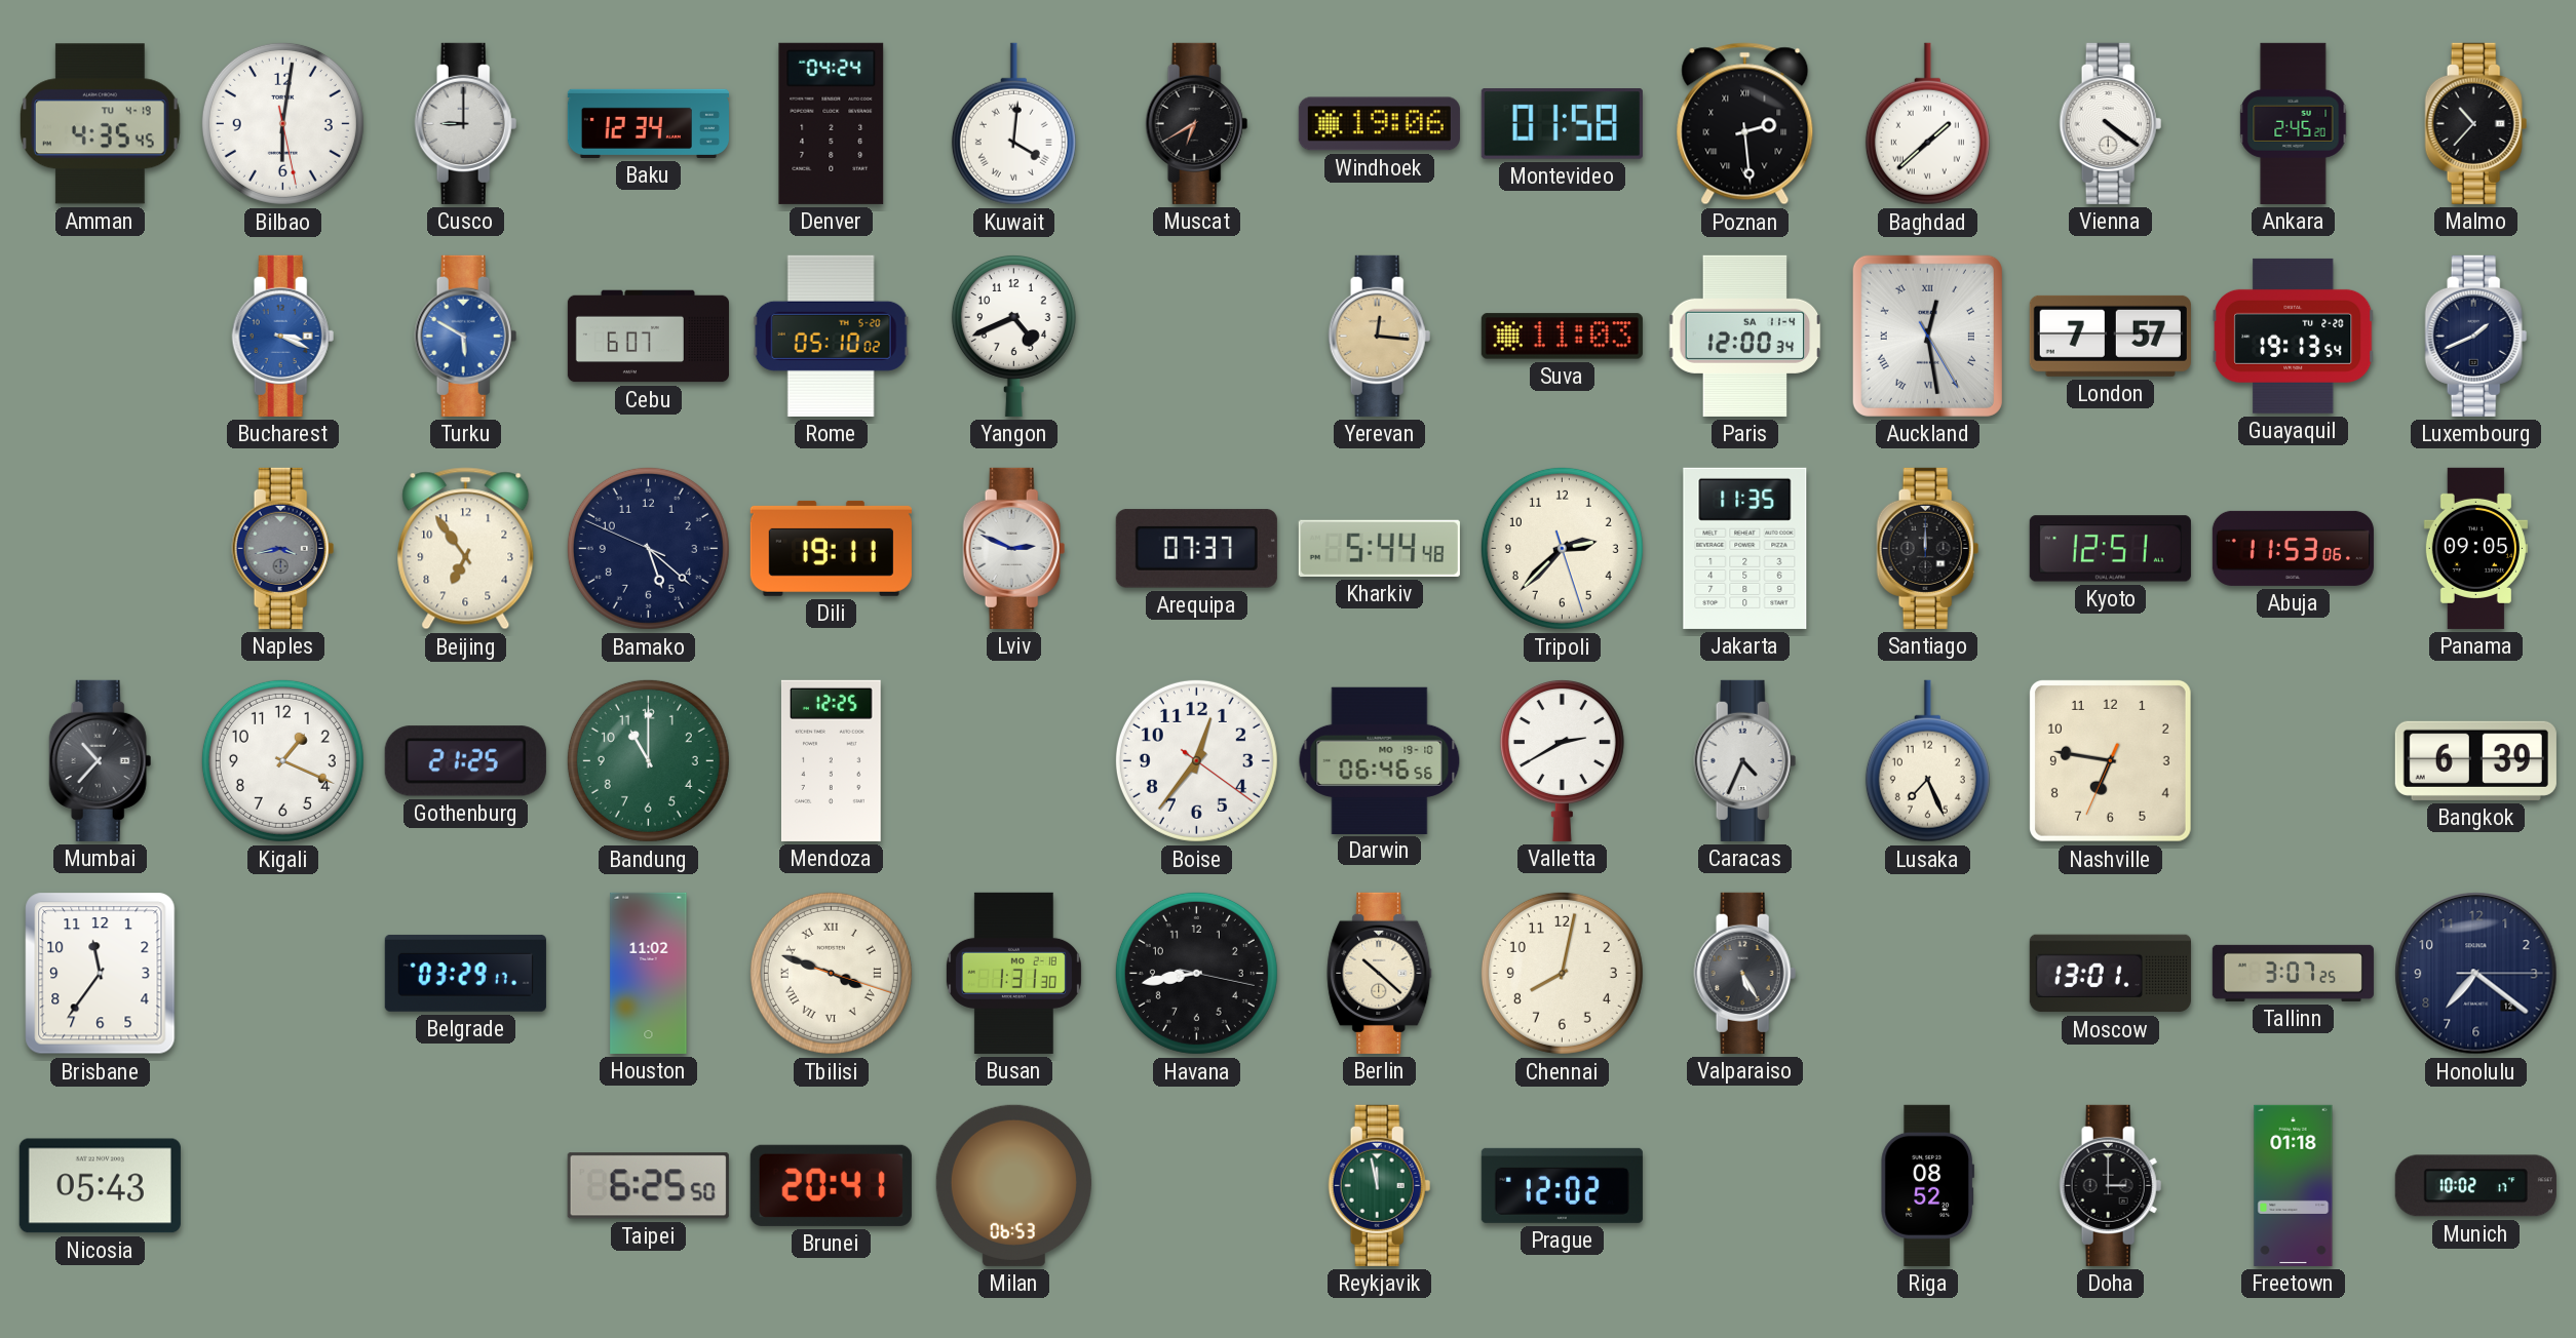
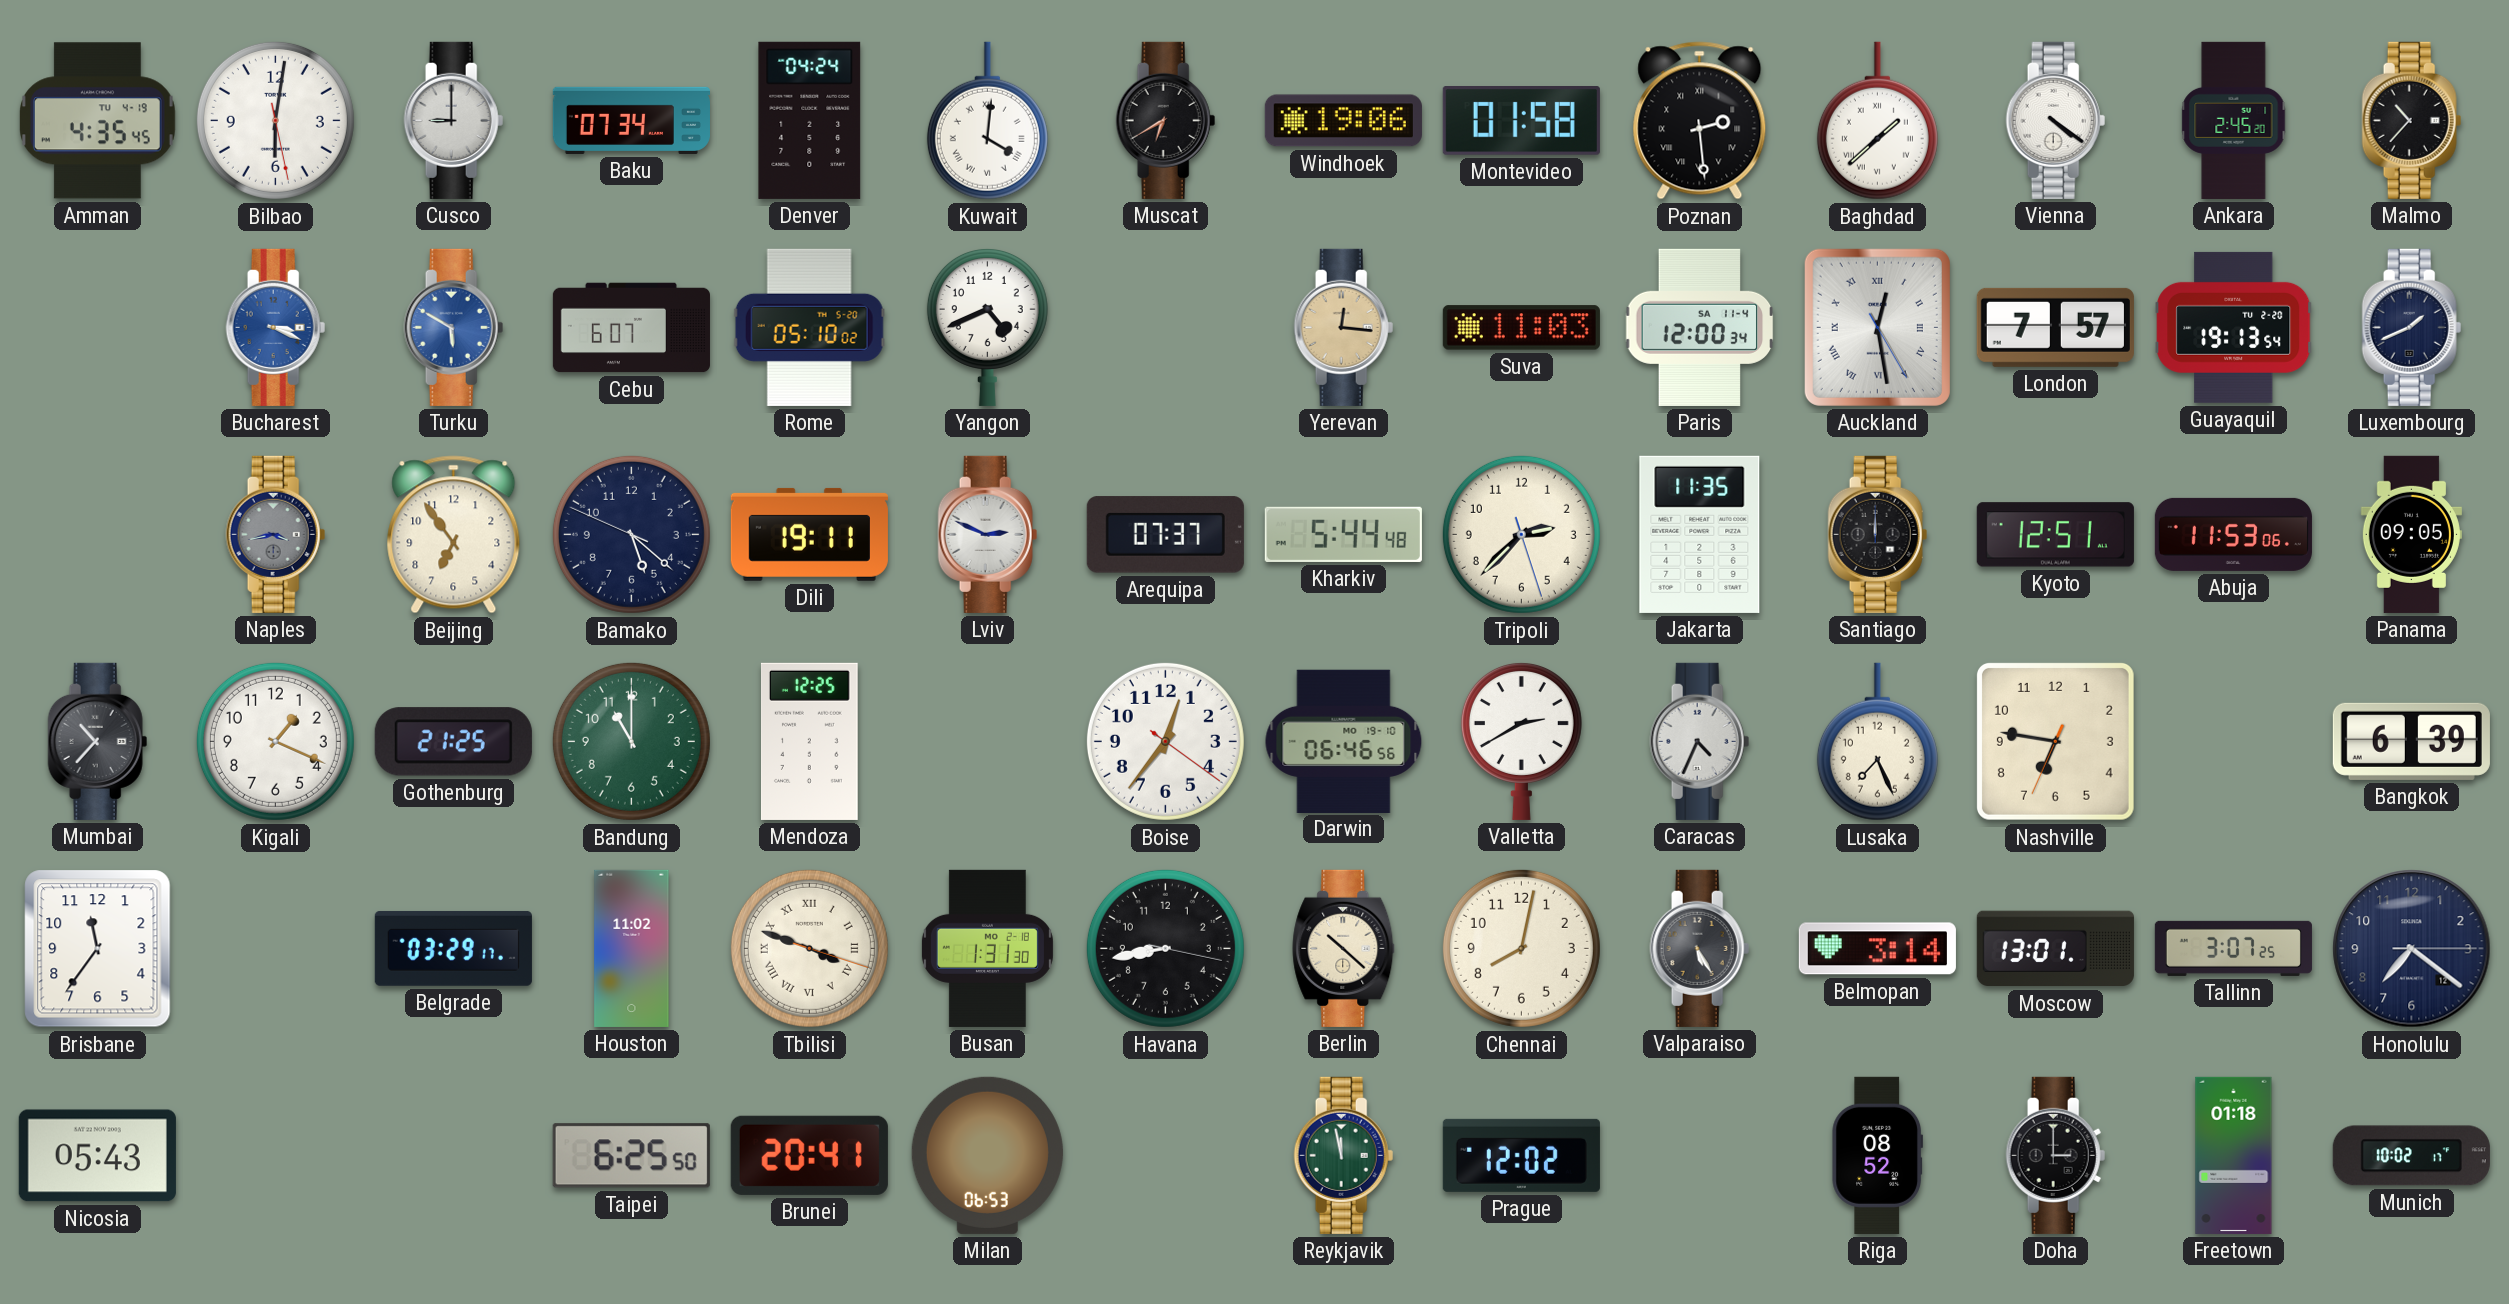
Baku: 12:34 -> 07:34
Belmopan: none -> 3:14
